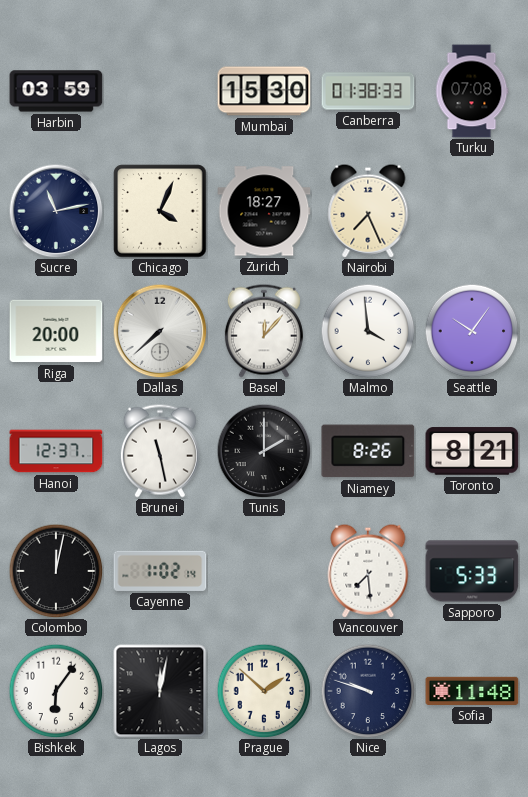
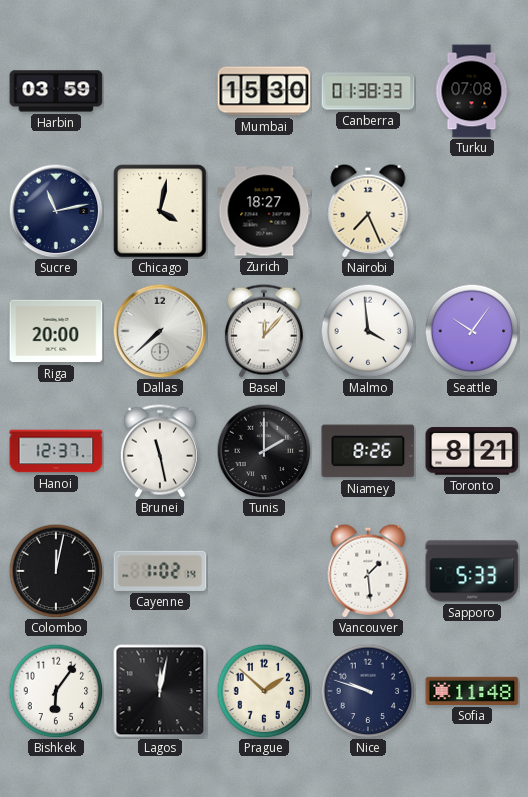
Chicago: 4:04 -> 4:02
Vancouver: 7:29 -> 1:29
